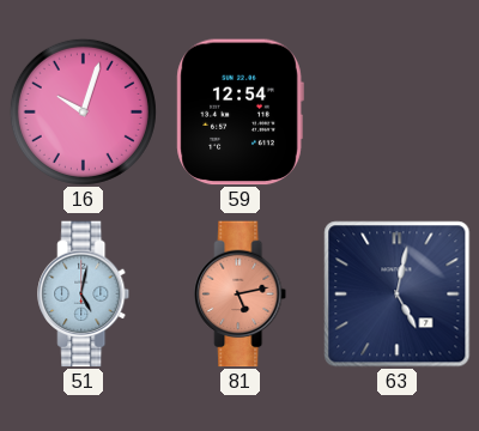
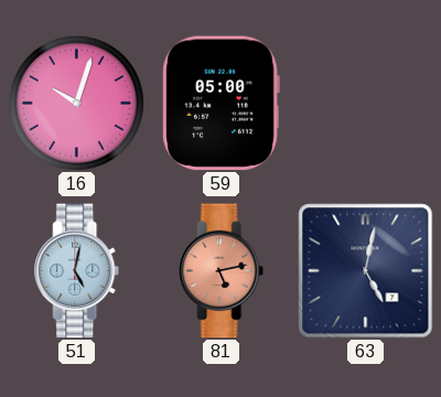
59: 12:54 -> 05:00
